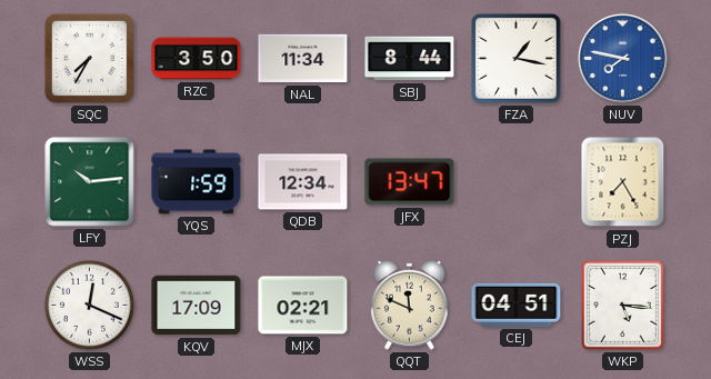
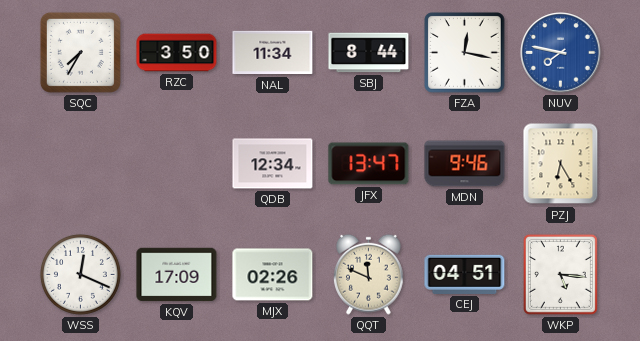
FZA: 1:17 -> 12:17
LFY: 10:14 -> none
YQS: 1:59 -> none
MDN: none -> 9:46
PZJ: 7:25 -> 6:25
MJX: 02:21 -> 02:26
